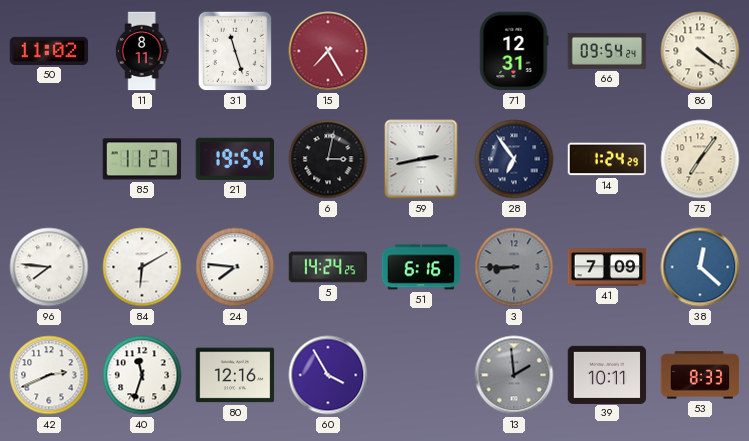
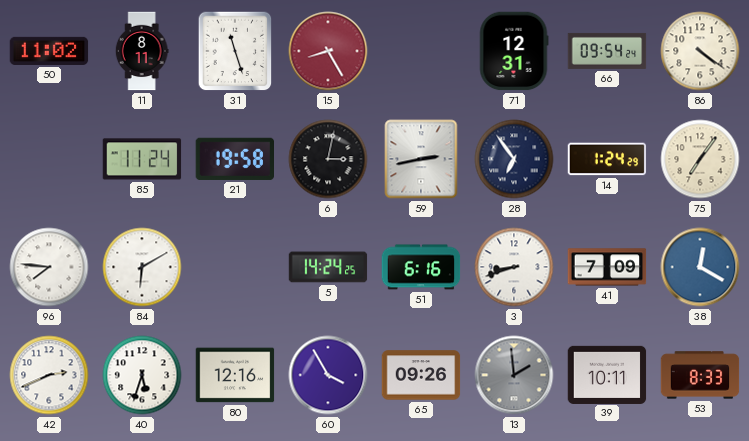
15: 7:25 -> 8:25
85: 11:27 -> 11:24
21: 19:54 -> 19:58
24: 7:46 -> none
3: 8:45 -> 8:42
3 dial: grey -> white
38: 12:22 -> 12:20
40: 11:33 -> 5:33
65: none -> 09:26
